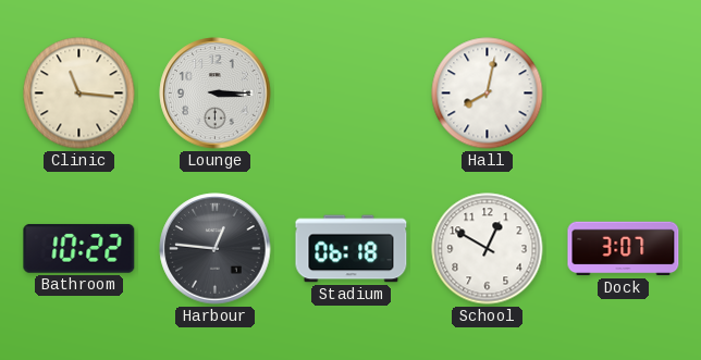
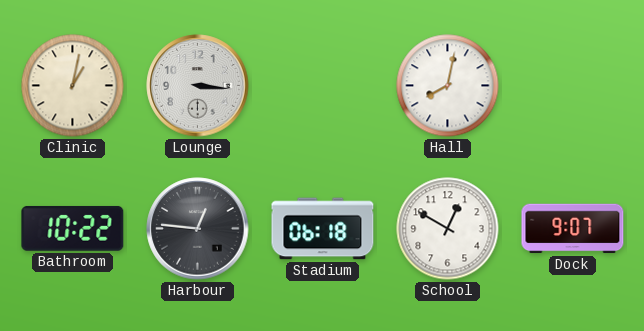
Clinic: 11:16 -> 1:02
Lounge: 3:15 -> 3:16
Dock: 3:07 -> 9:07
